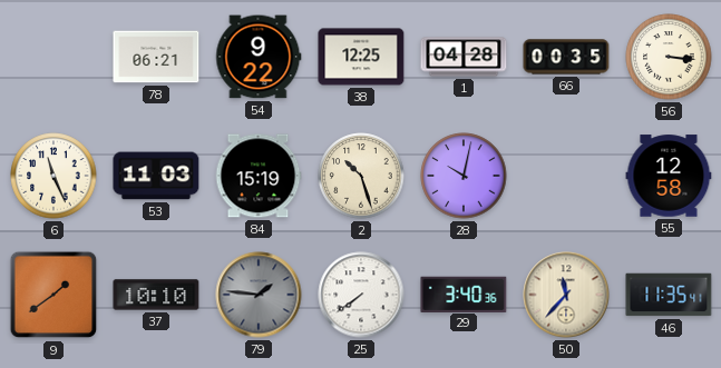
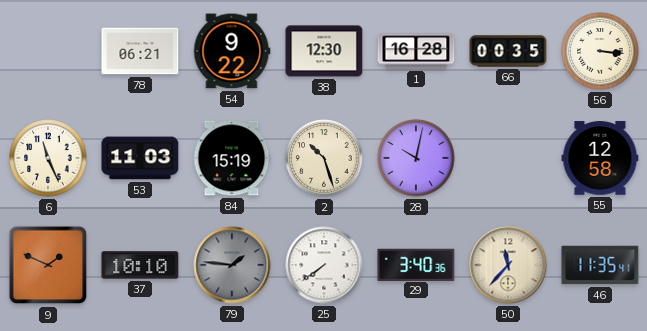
38: 12:25 -> 12:30
1: 04:28 -> 16:28
9: 1:39 -> 1:49
